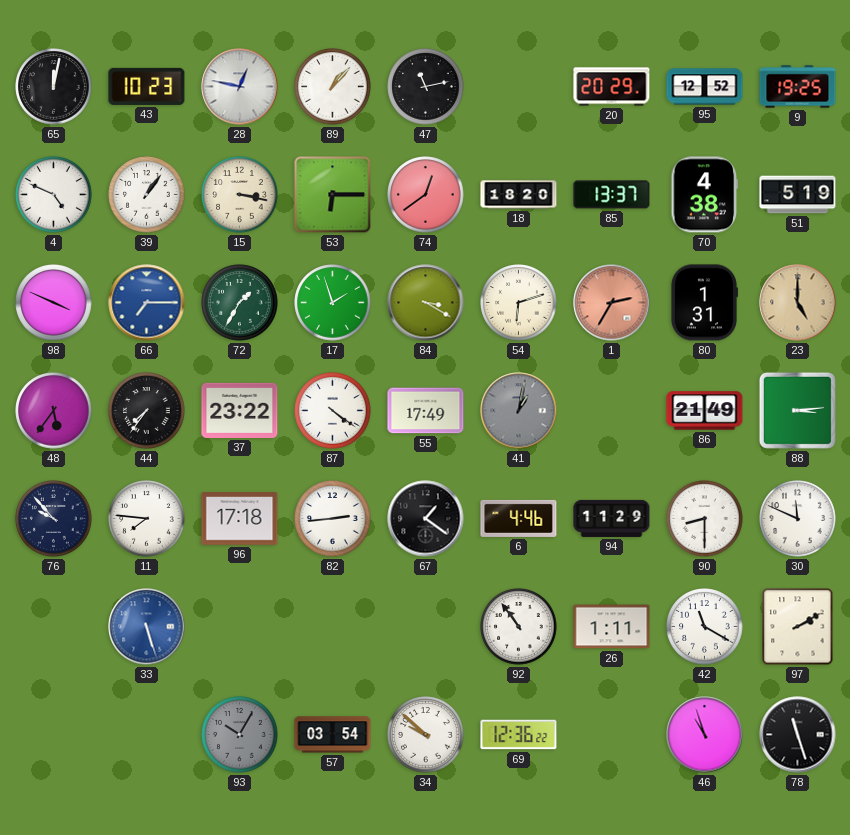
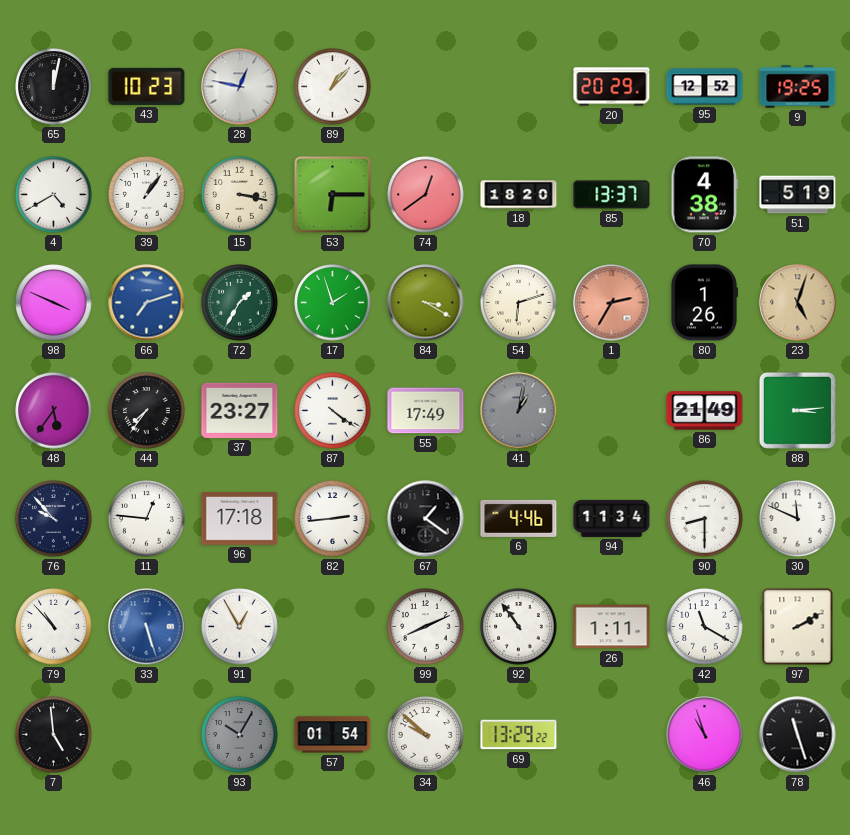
47: 11:13 -> none
4: 4:49 -> 4:40
66: 7:15 -> 7:12
80: 1:31 -> 1:26
23: 5:00 -> 5:03
37: 23:22 -> 23:27
11: 7:46 -> 12:46
94: 11:29 -> 11:34
79: none -> 10:53
91: none -> 12:55
99: none -> 8:11
7: none -> 4:59
57: 03:54 -> 01:54
69: 12:36 -> 13:29
